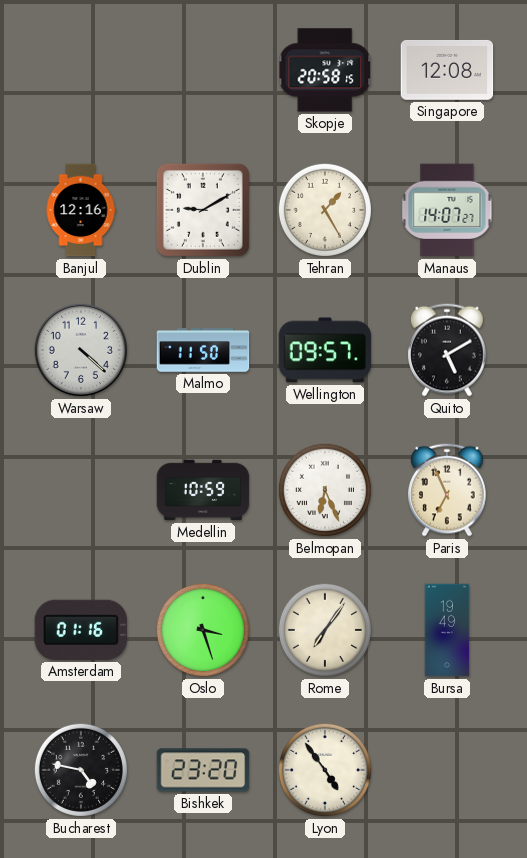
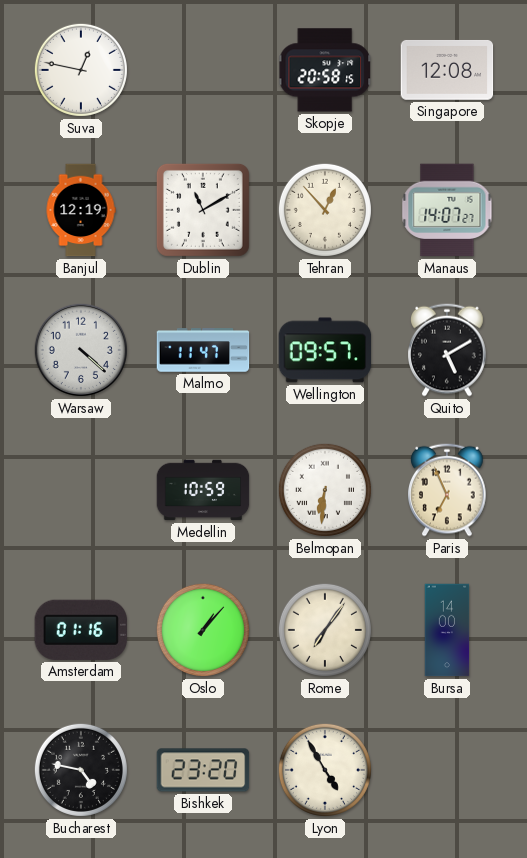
Suva: none -> 12:47
Banjul: 12:16 -> 12:19
Dublin: 9:10 -> 11:10
Tehran: 1:25 -> 12:53
Malmo: 11:50 -> 11:47
Belmopan: 6:26 -> 6:31
Oslo: 3:27 -> 1:07
Bursa: 19:49 -> 14:00
Lyon: 4:54 -> 4:55
